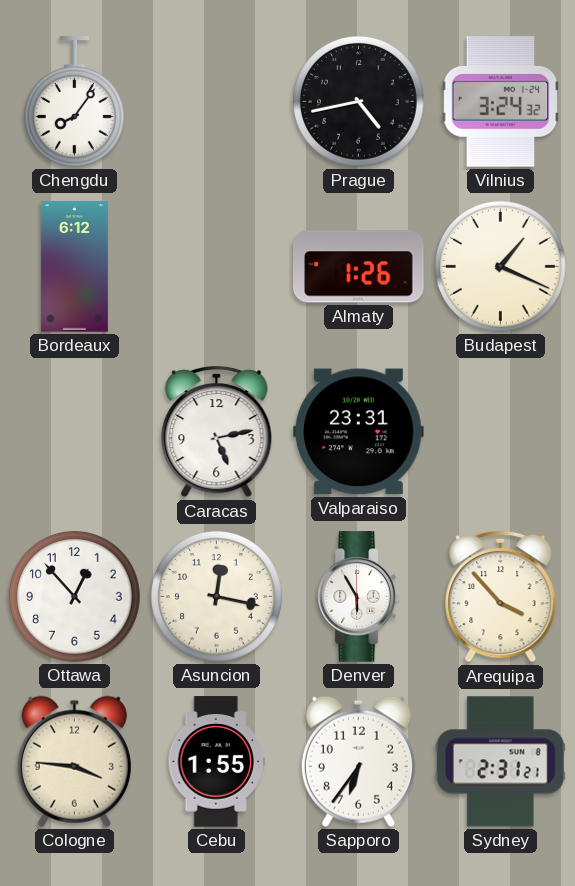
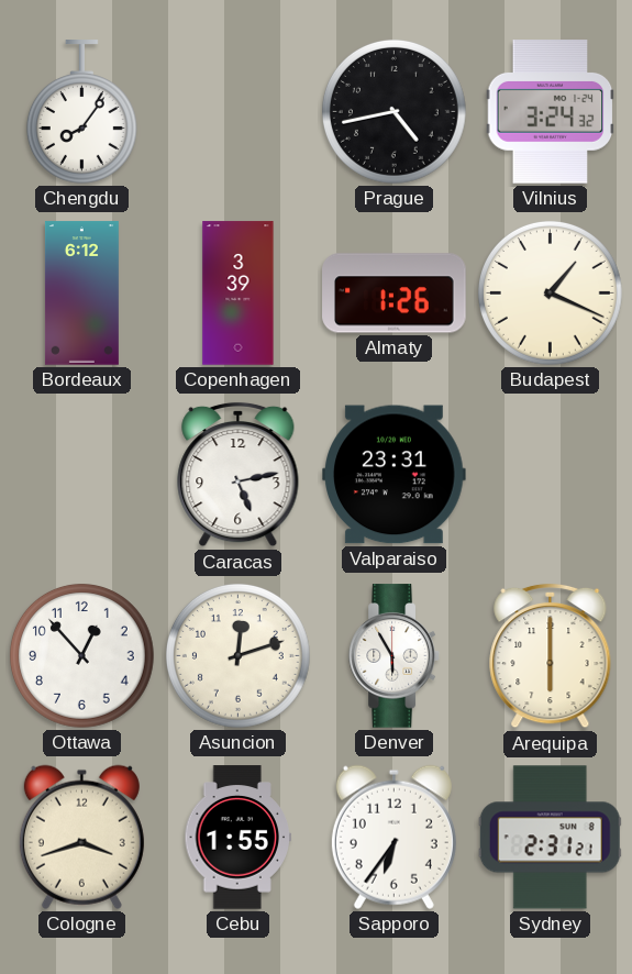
Copenhagen: none -> 3:39
Asuncion: 12:17 -> 12:12
Arequipa: 3:53 -> 6:00
Cologne: 3:46 -> 3:42
